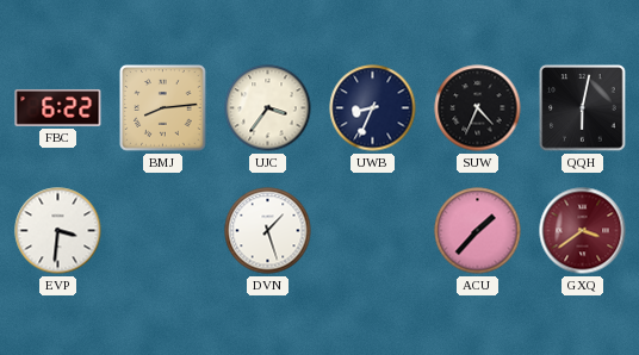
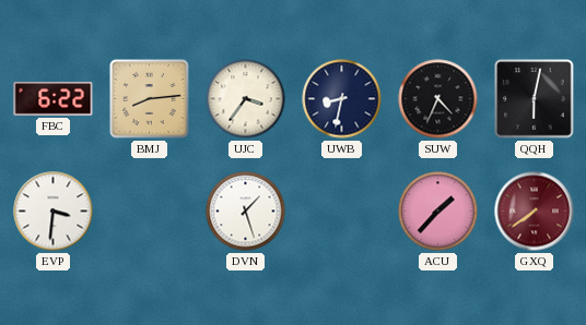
UWB: 8:34 -> 8:32
GXQ: 3:39 -> 7:39
